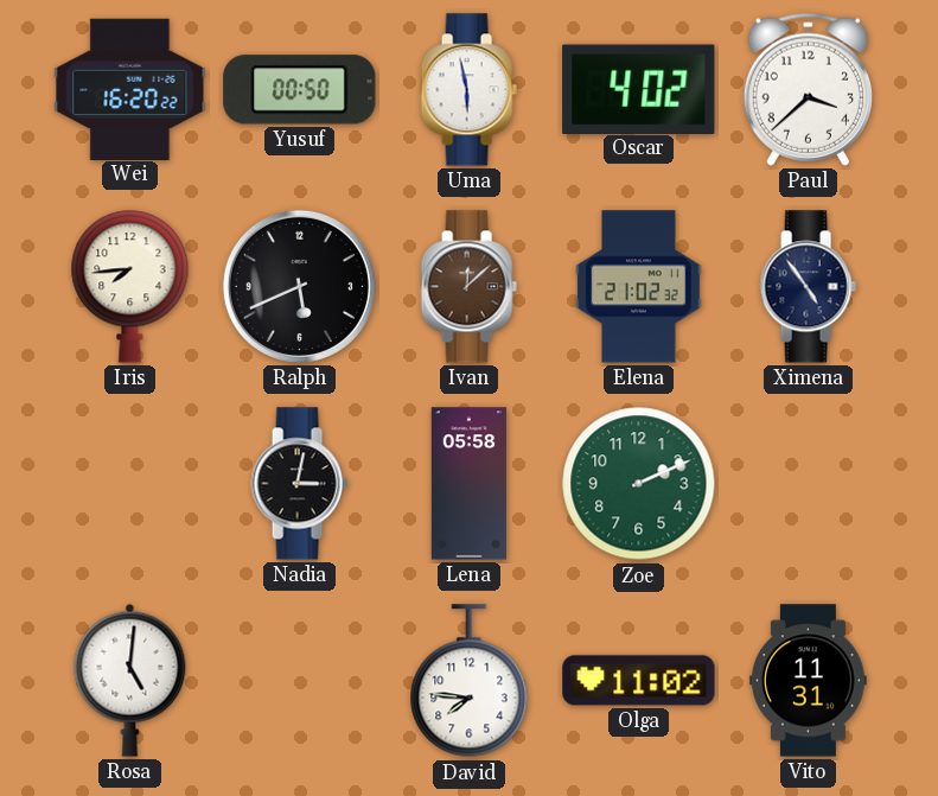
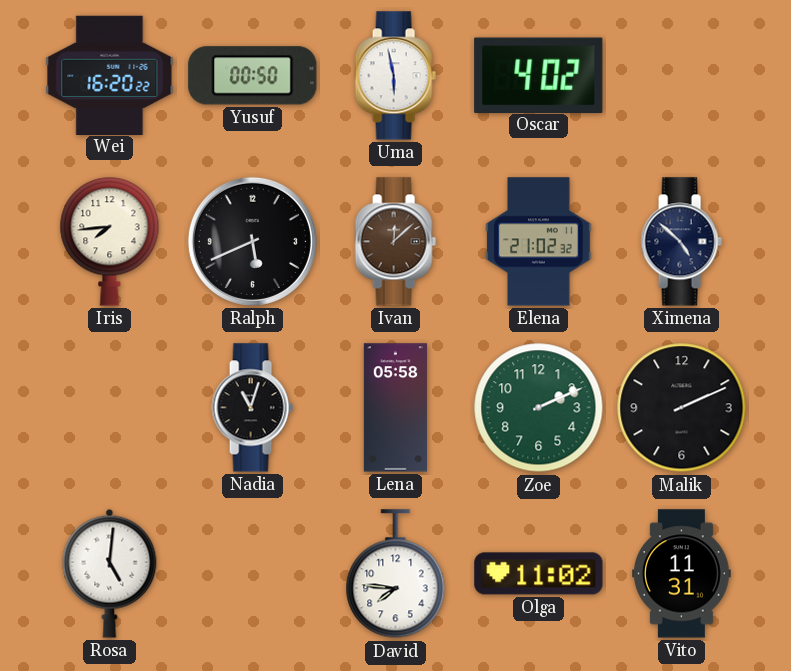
Paul: 3:38 -> none
Ximena: 4:54 -> 4:52
Nadia: 3:02 -> 11:03
Malik: none -> 2:11
